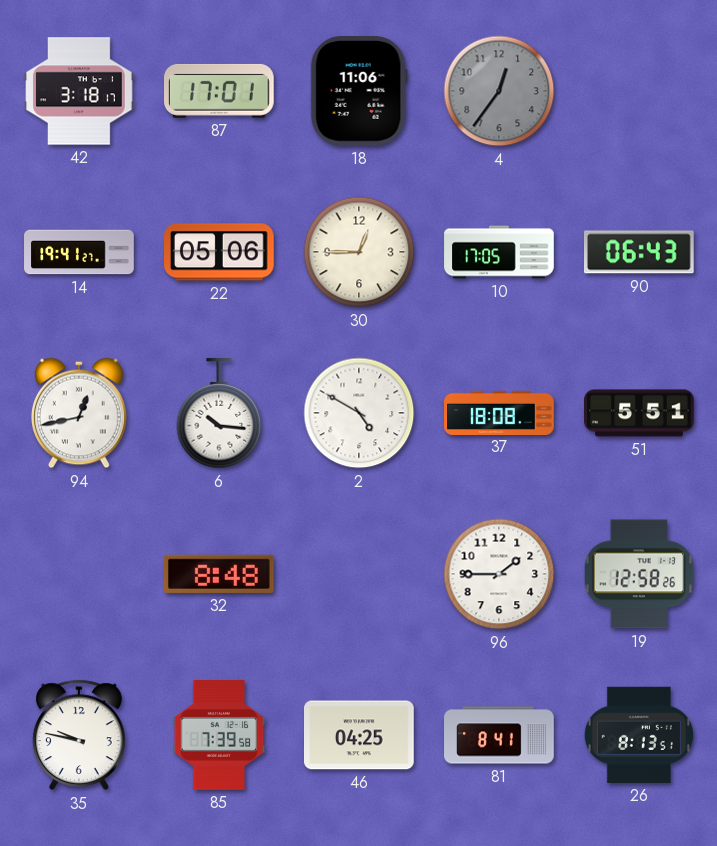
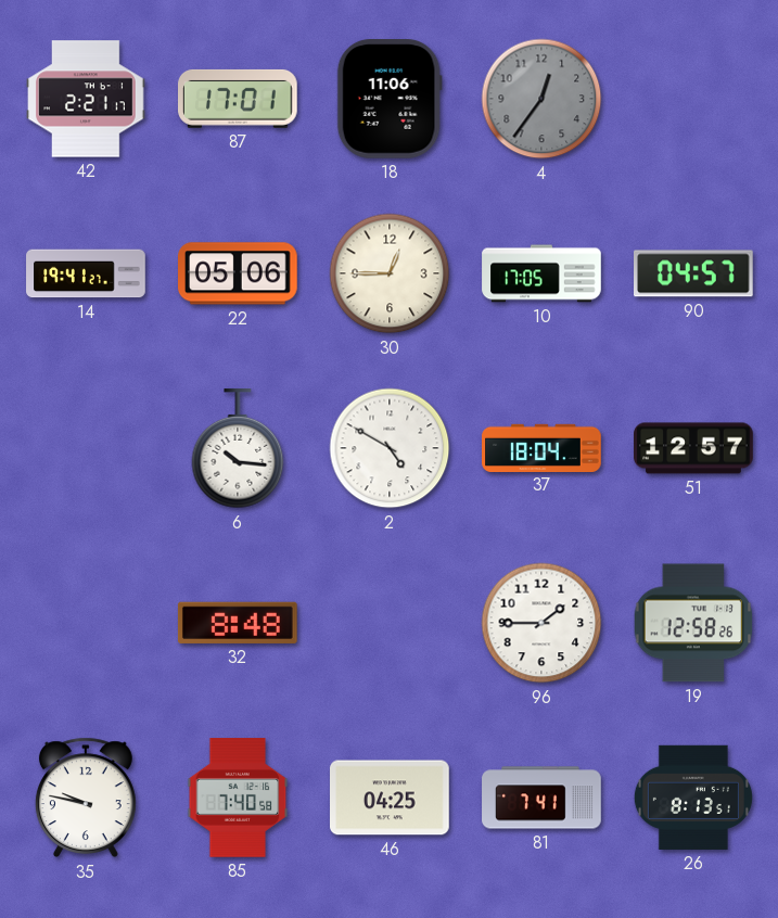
42: 3:18 -> 2:21
90: 06:43 -> 04:57
94: 12:43 -> none
37: 18:08 -> 18:04
51: 5:51 -> 12:57
85: 7:39 -> 7:40
81: 8:41 -> 7:41
